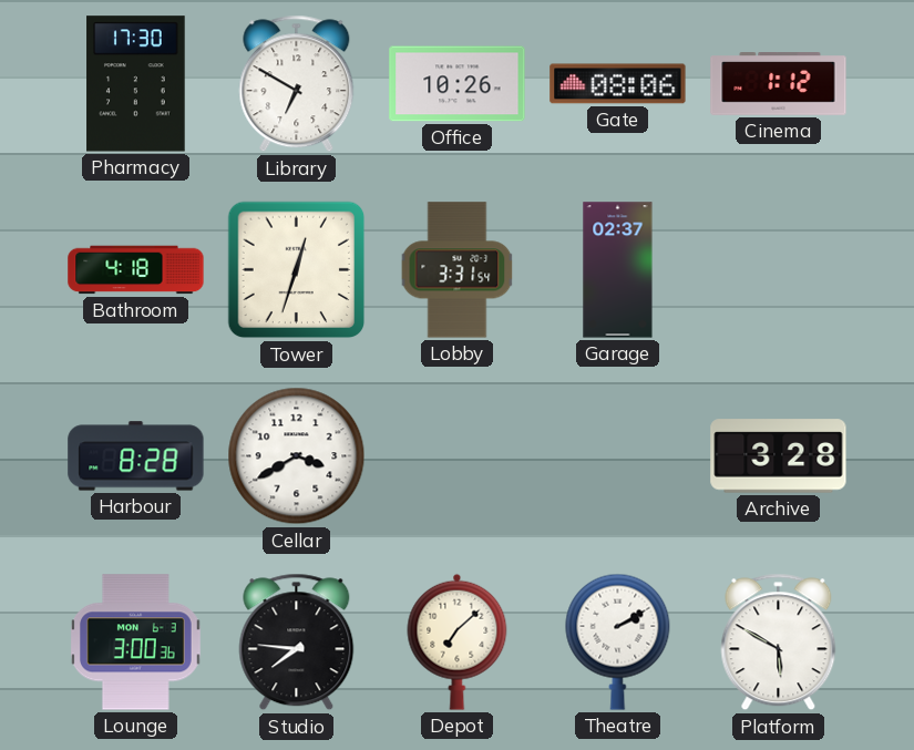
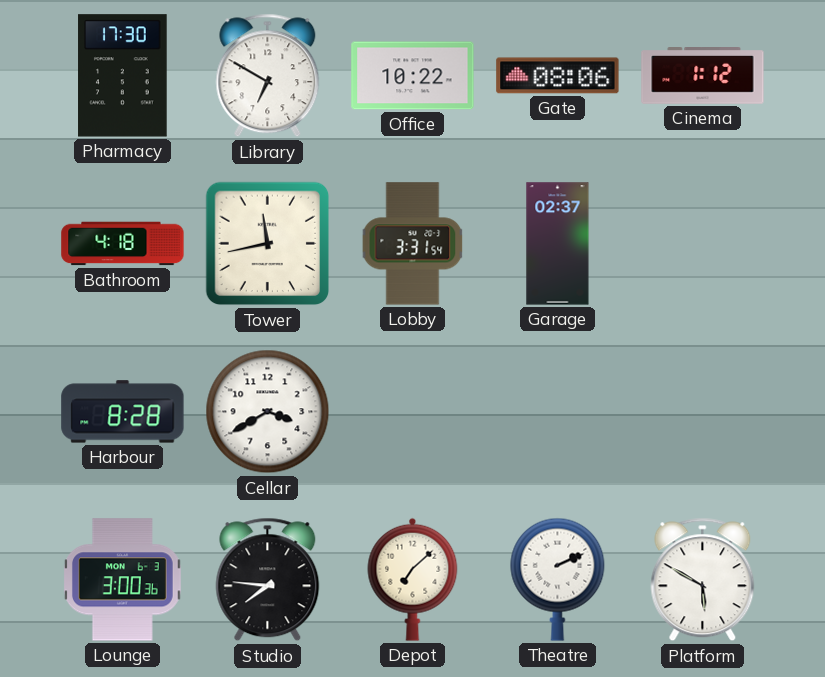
Office: 10:26 -> 10:22
Tower: 12:33 -> 11:43
Archive: 3:28 -> none
Theatre: 2:10 -> 2:11
